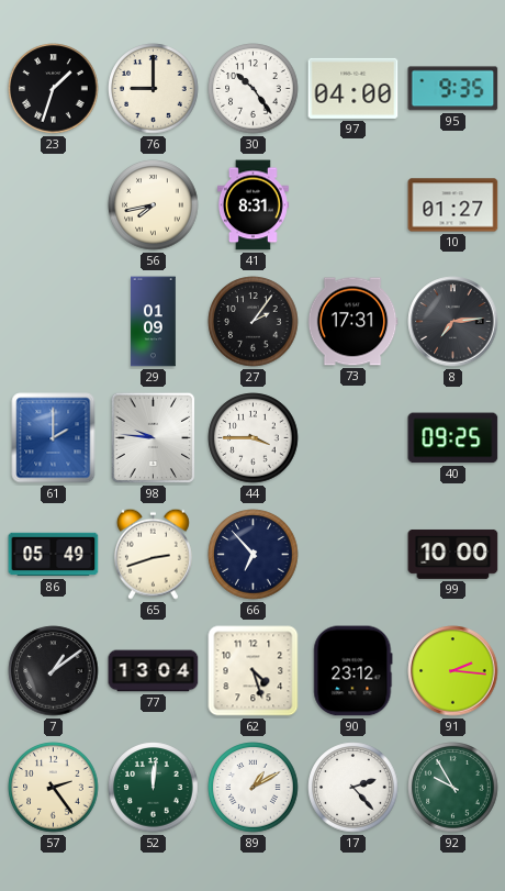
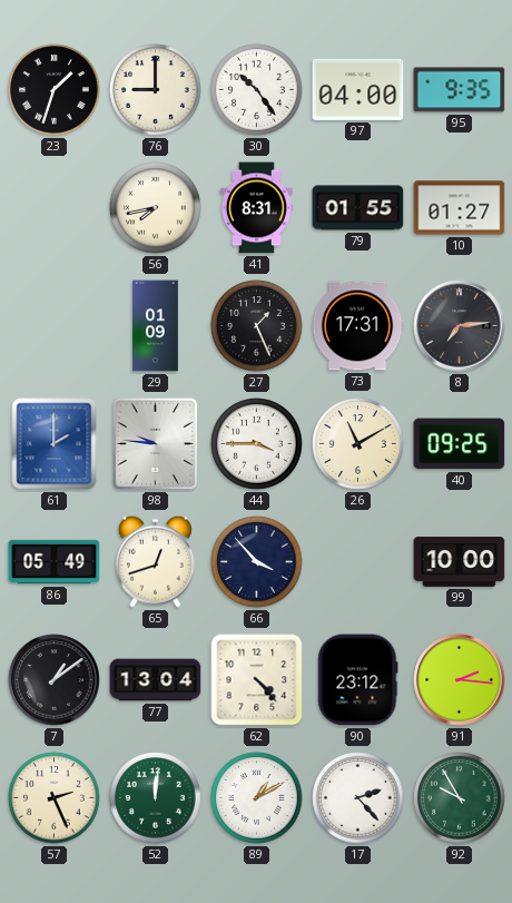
79: none -> 01:55
27: 2:06 -> 1:26
26: none -> 11:10
65: 2:42 -> 12:42
66: 6:53 -> 3:53
62: 4:27 -> 4:23
57: 2:24 -> 2:26
